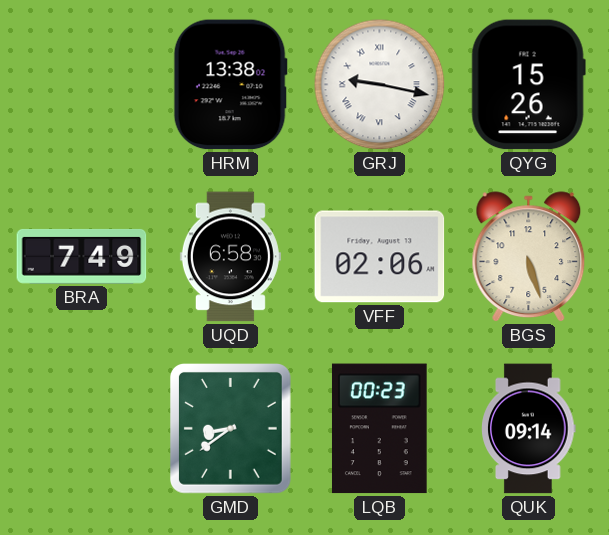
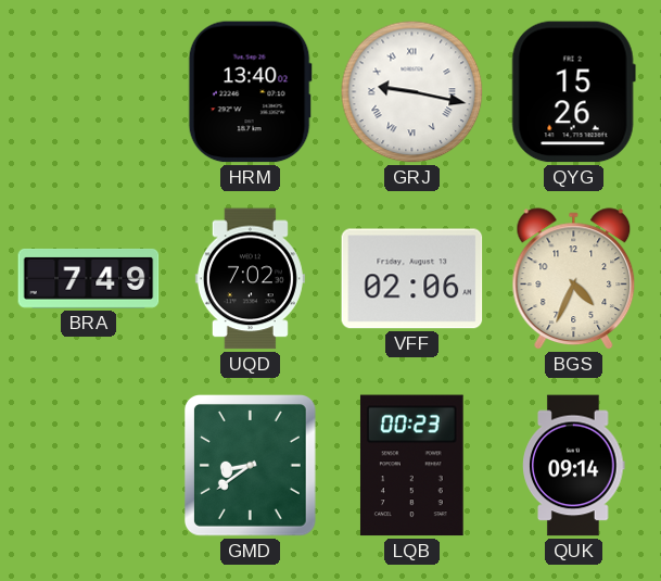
HRM: 13:38 -> 13:40
UQD: 6:58 -> 7:02
BGS: 5:27 -> 4:34
